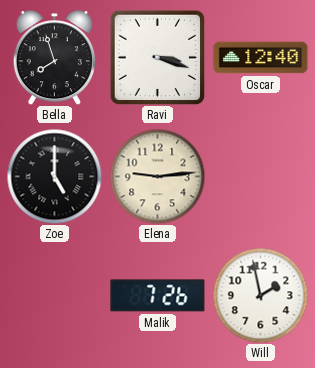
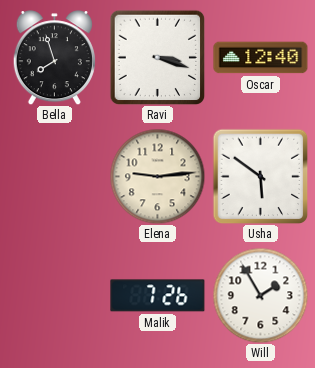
Zoe: 5:00 -> none
Usha: none -> 5:51
Will: 1:58 -> 1:55
